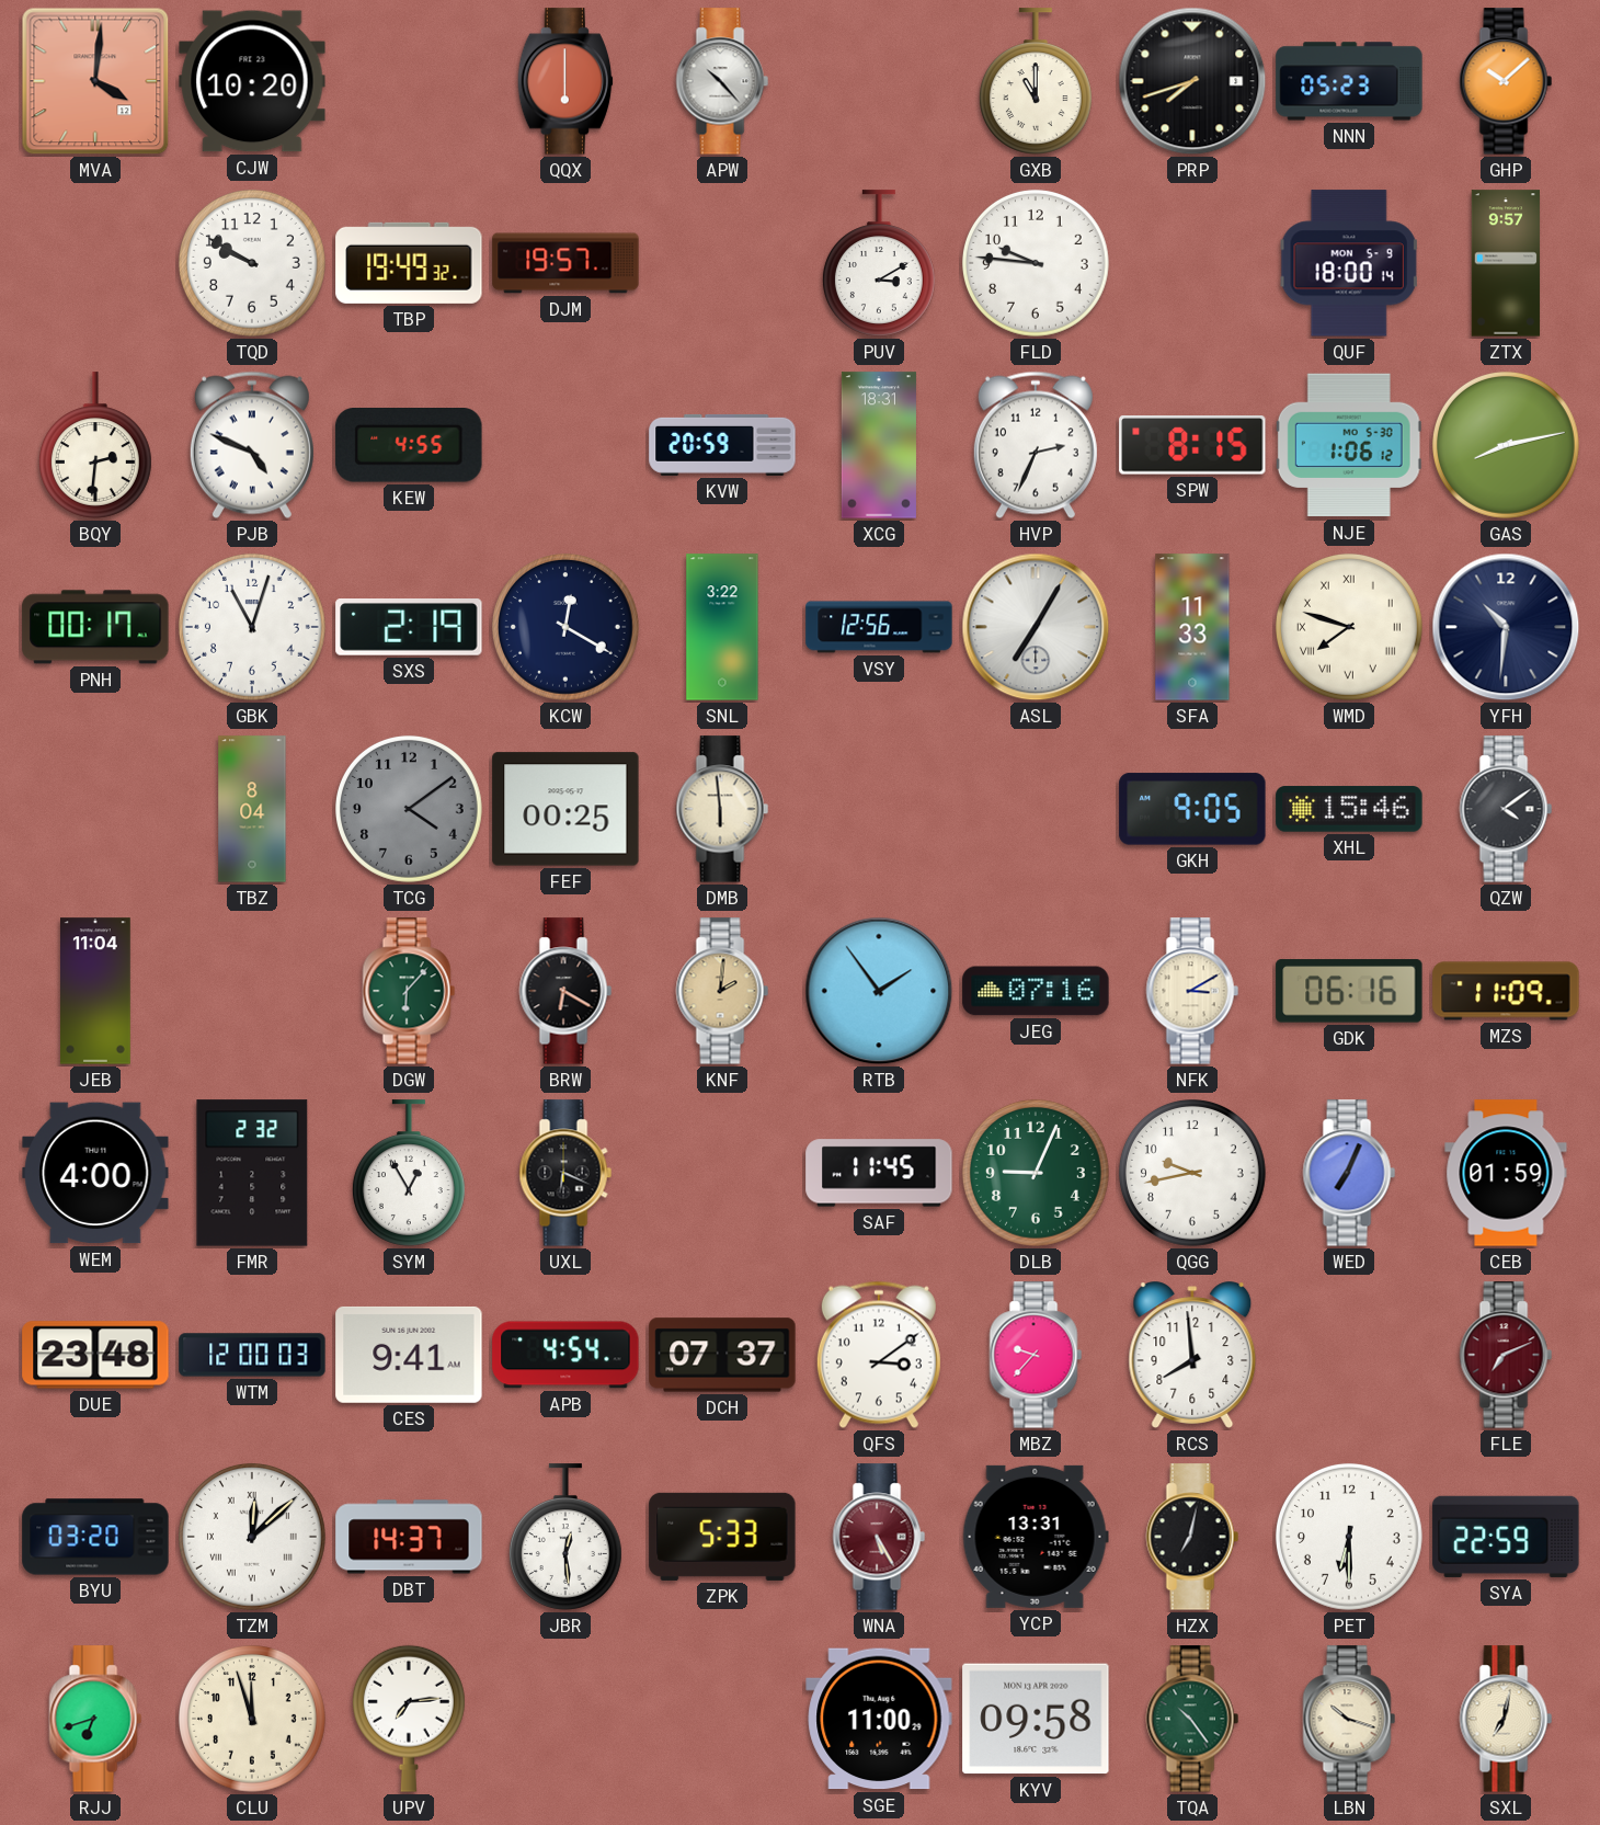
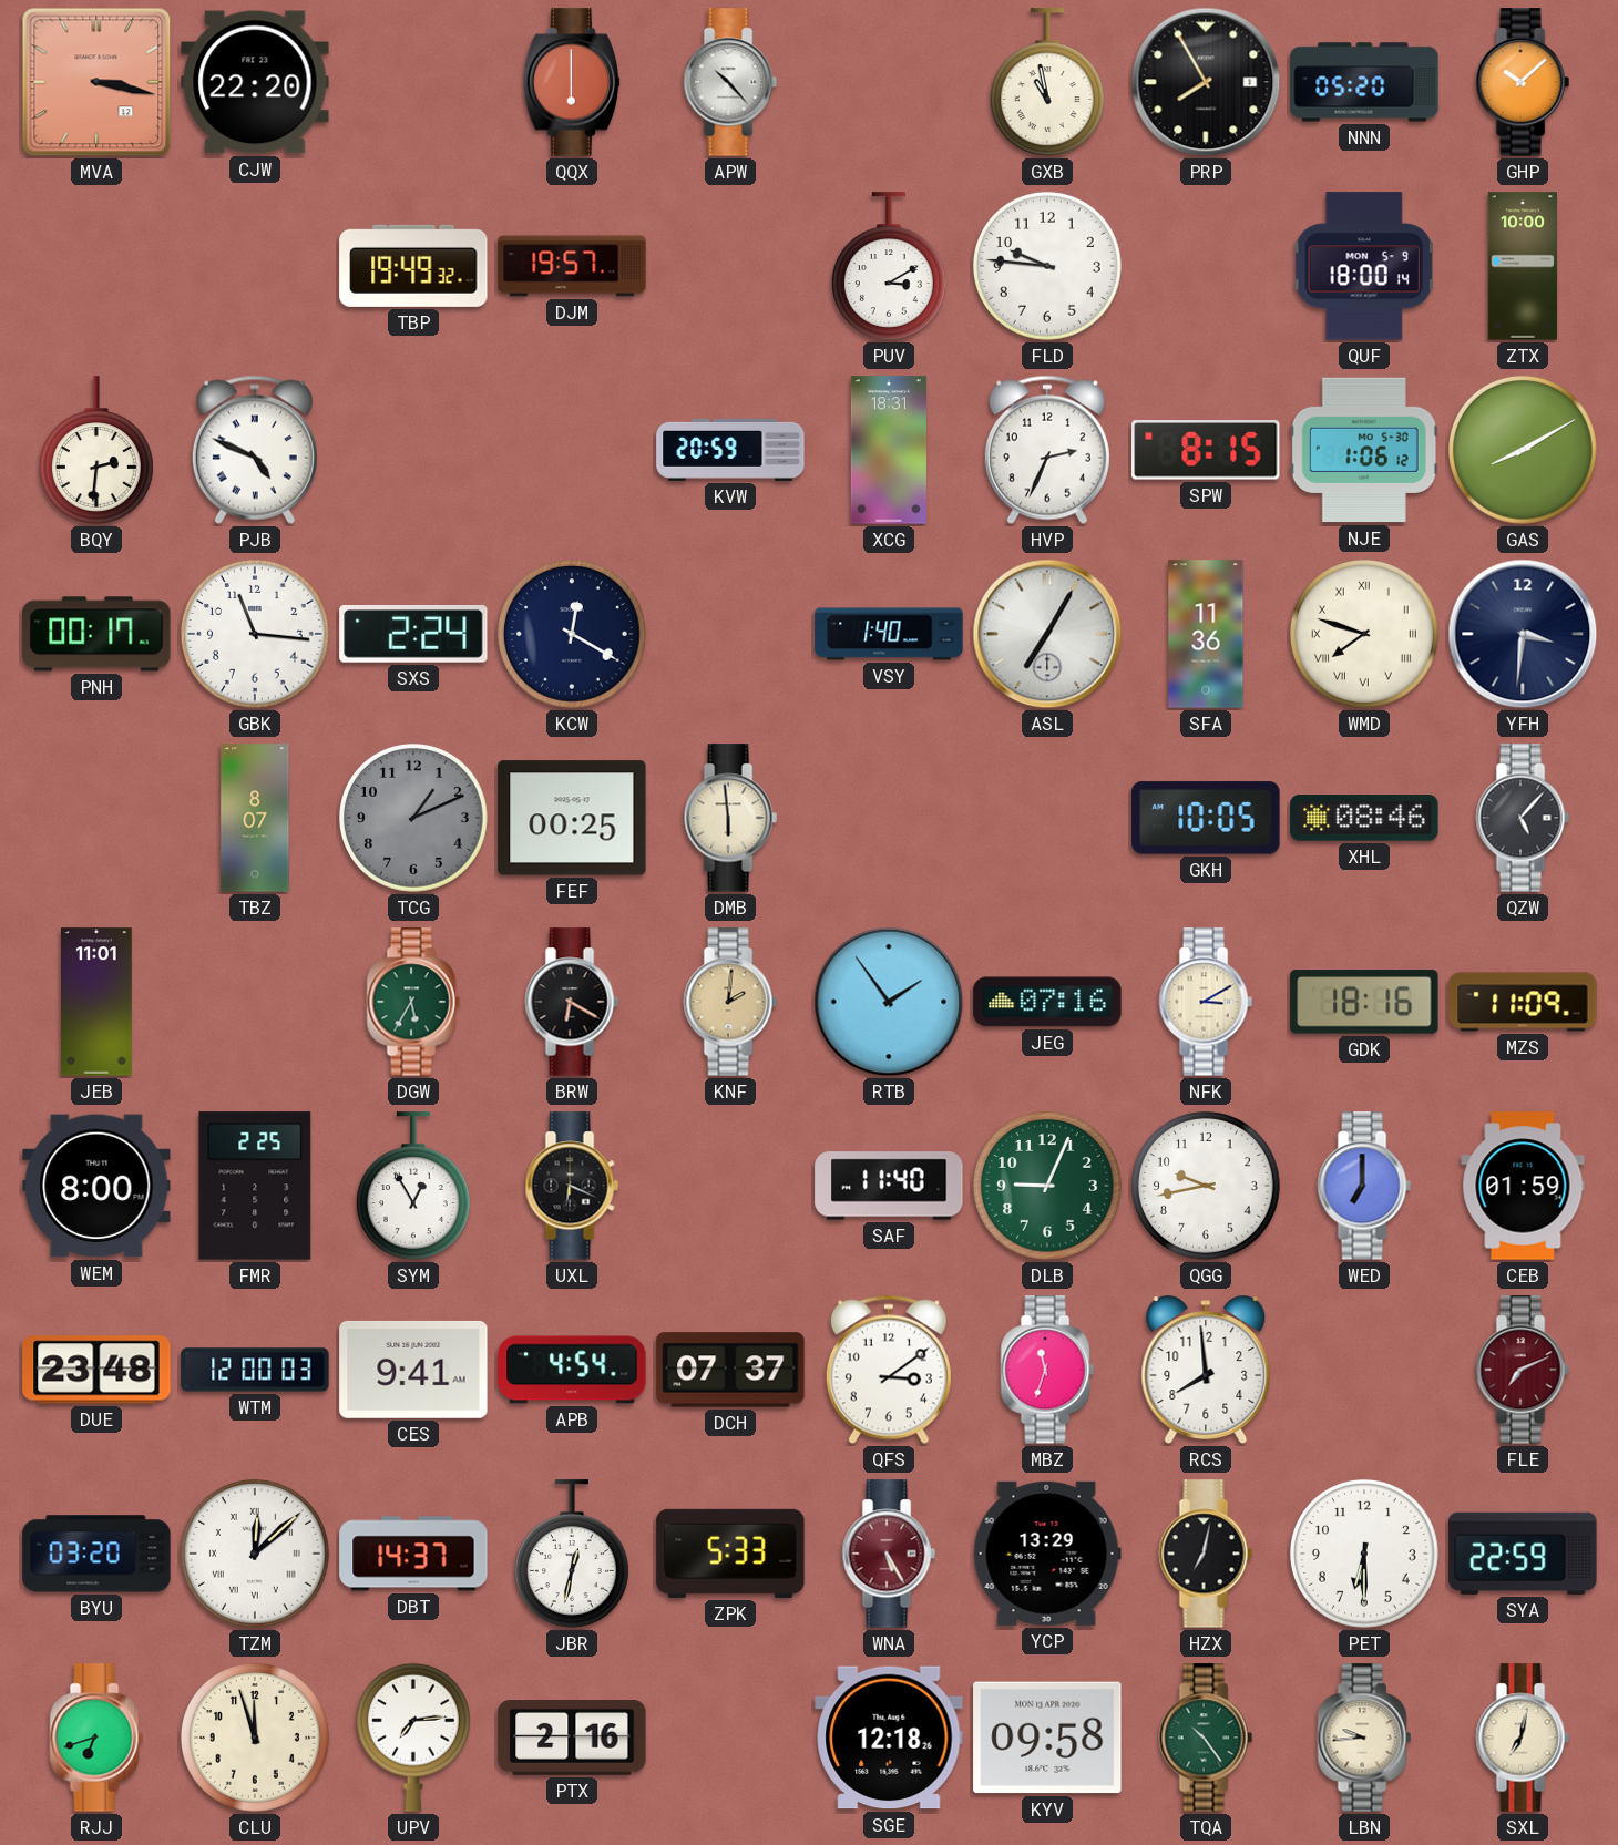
MVA: 4:01 -> 3:17
CJW: 10:20 -> 22:20
GXB: 11:00 -> 10:58
PRP: 7:42 -> 7:55
NNN: 05:23 -> 05:20
TQD: 9:50 -> none
ZTX: 9:57 -> 10:00
KEW: 4:55 -> none
GAS: 8:13 -> 8:10
GBK: 11:03 -> 11:16
SXS: 2:19 -> 2:24
SNL: 3:22 -> none
VSY: 12:56 -> 1:40
SFA: 11:33 -> 11:36
YFH: 10:31 -> 3:31
TBZ: 8:04 -> 8:07
TCG: 4:09 -> 1:11
GKH: 9:05 -> 10:05
XHL: 15:46 -> 08:46
QZW: 4:09 -> 5:07
JEB: 11:04 -> 11:01
DGW: 6:07 -> 5:35
GDK: 06:16 -> 18:16
WEM: 4:00 -> 8:00
FMR: 2:32 -> 2:25
SAF: 11:45 -> 11:40
WED: 7:04 -> 7:00
MBZ: 9:37 -> 11:33
JBR: 12:29 -> 12:32
YCP: 13:31 -> 13:29
PTX: none -> 2:16
SGE: 11:00 -> 12:18
LBN: 10:18 -> 9:44
